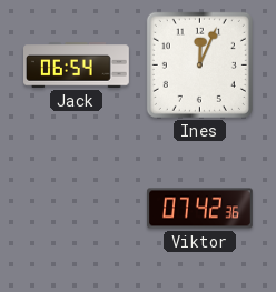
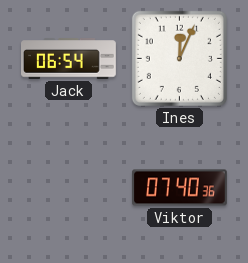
Viktor: 07:42 -> 07:40
